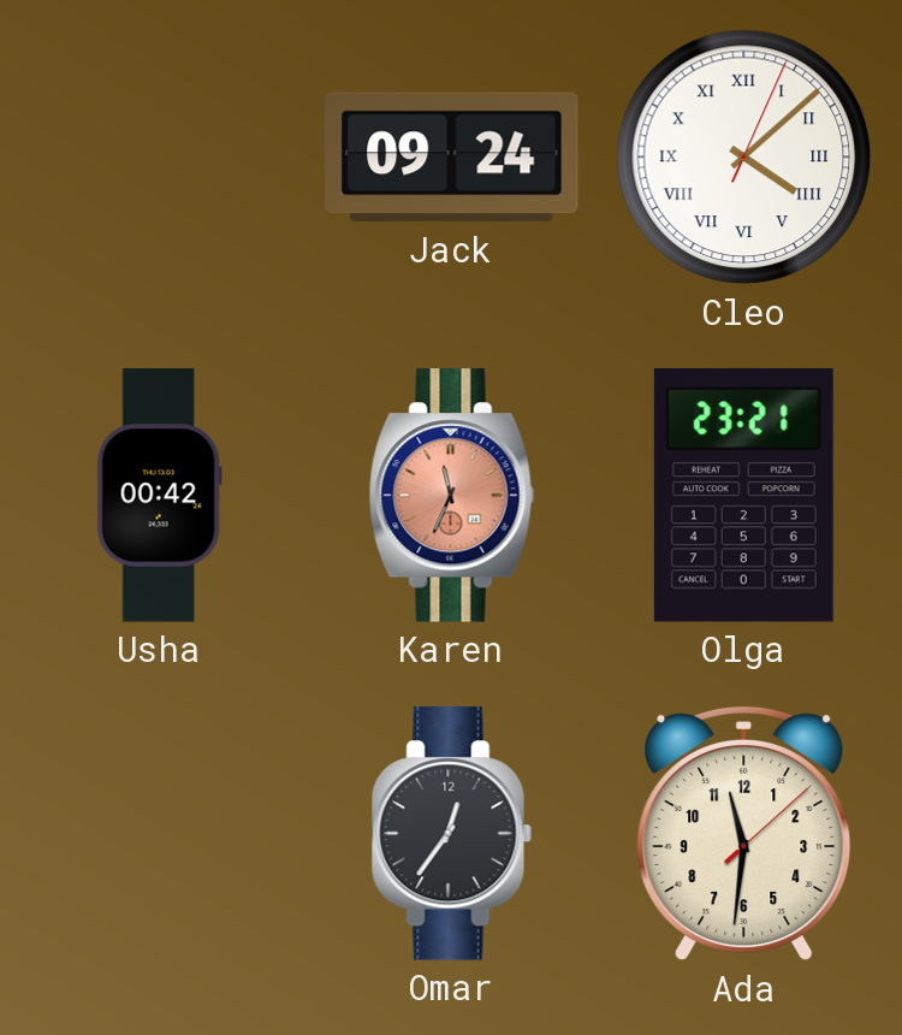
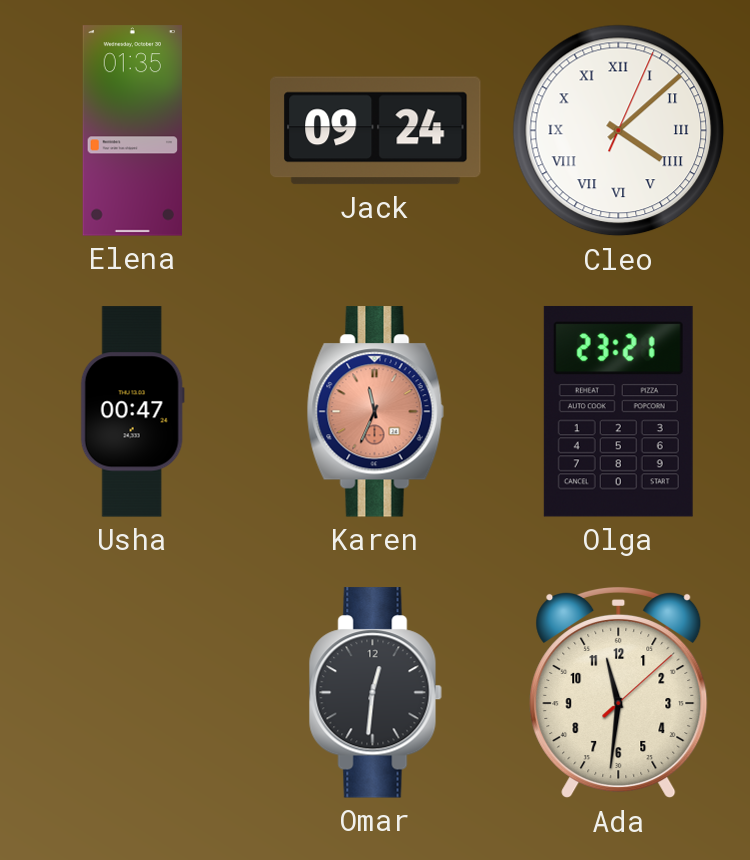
Elena: none -> 01:35
Usha: 00:42 -> 00:47
Omar: 12:36 -> 12:31
